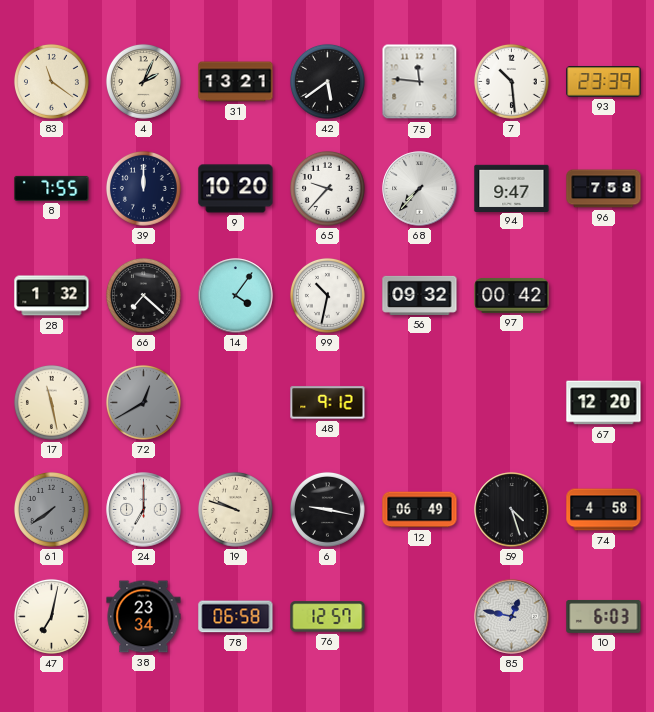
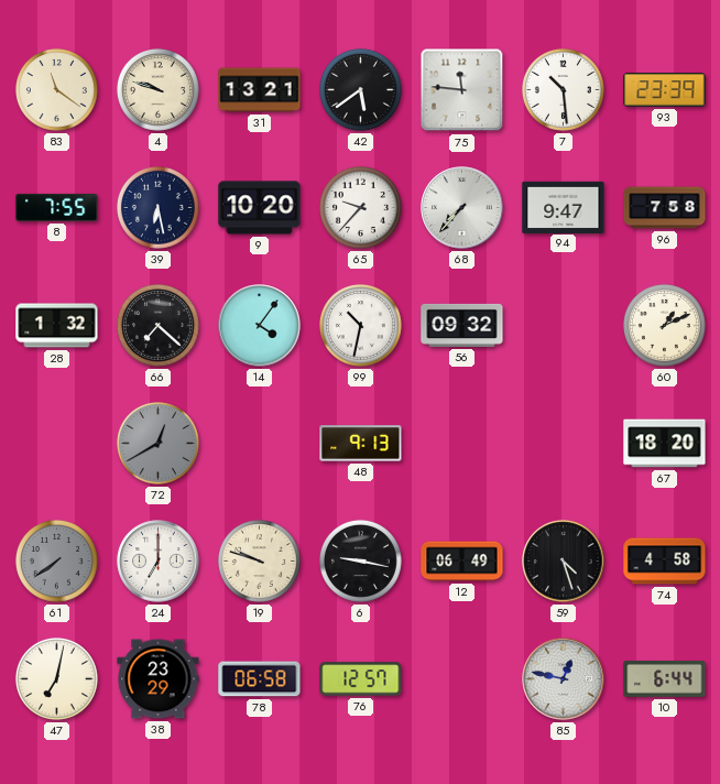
4: 2:04 -> 9:48
39: 12:00 -> 6:28
97: 00:42 -> none
60: none -> 1:11
17: 11:28 -> none
48: 9:12 -> 9:13
67: 12:20 -> 18:20
38: 23:34 -> 23:29
10: 6:03 -> 6:44
